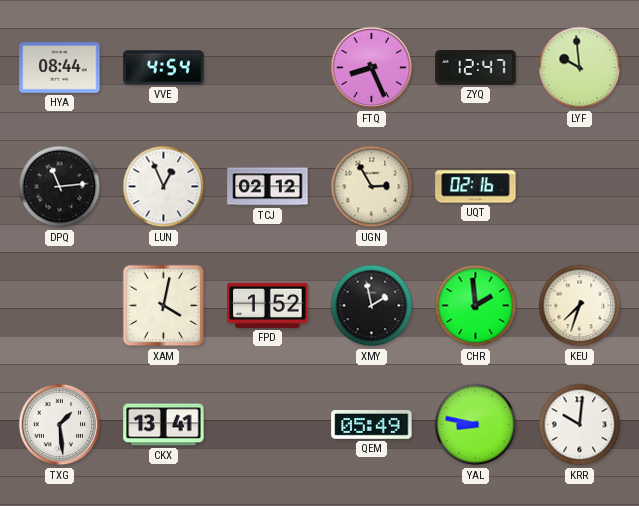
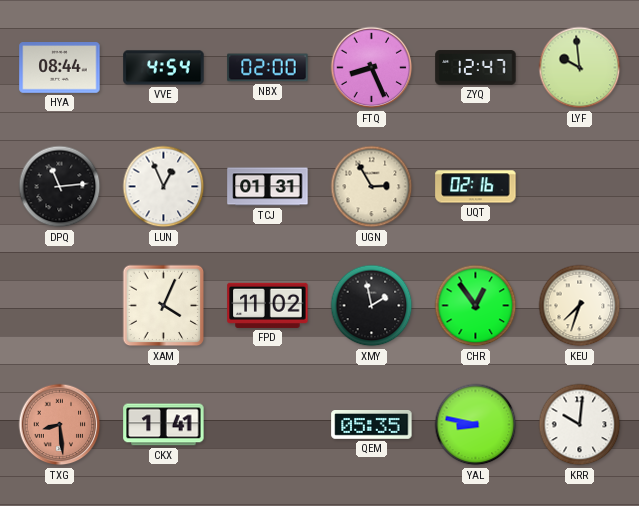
NBX: none -> 02:00
TCJ: 02:12 -> 01:31
XAM: 4:02 -> 4:04
FPD: 1:52 -> 11:02
CHR: 1:59 -> 12:54
TXG: 1:29 -> 8:29
TXG dial: white -> salmon
CKX: 13:41 -> 1:41
QEM: 05:49 -> 05:35
